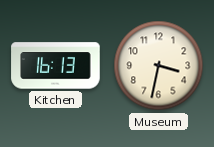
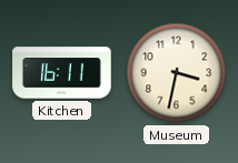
Kitchen: 16:13 -> 16:11
